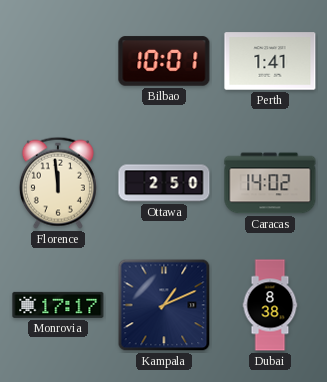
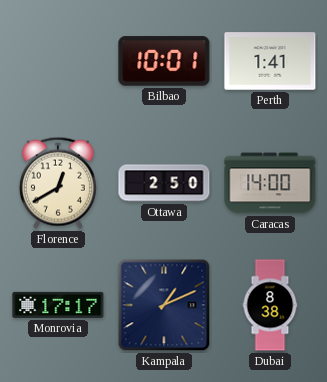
Florence: 11:59 -> 12:40
Caracas: 14:02 -> 14:00
